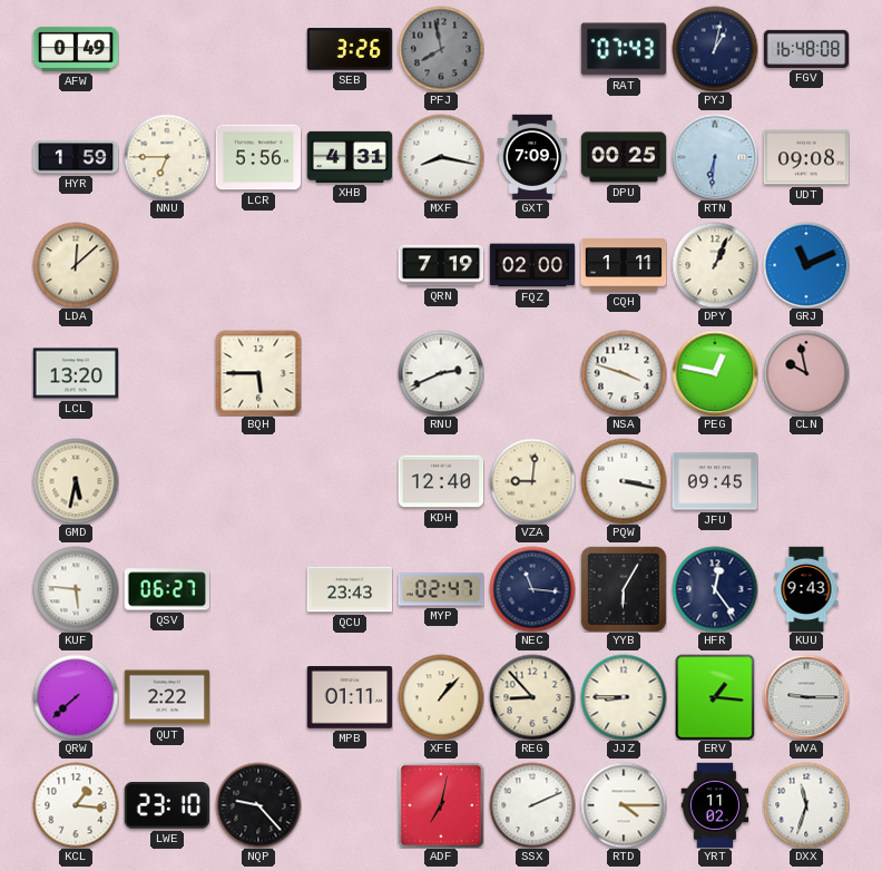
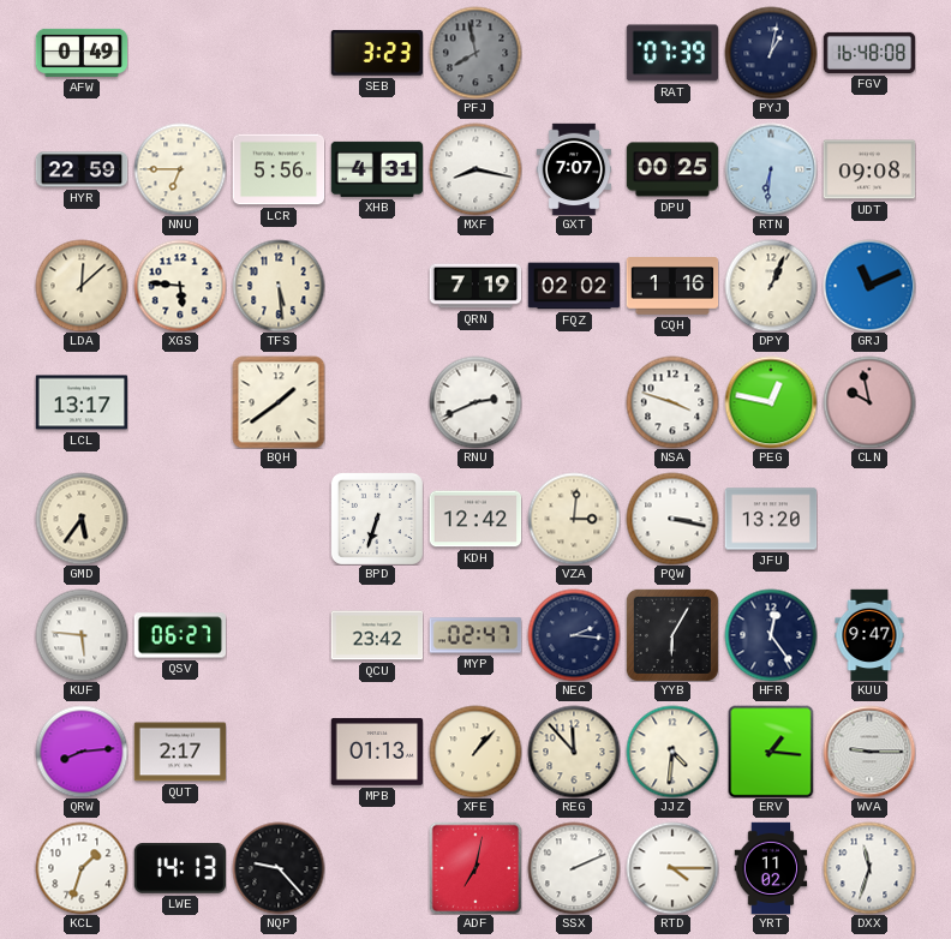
SEB: 3:26 -> 3:23
RAT: 07:43 -> 07:39
HYR: 1:59 -> 22:59
GXT: 7:09 -> 7:07
XGS: none -> 5:46
TFS: none -> 5:29
FQZ: 02:00 -> 02:02
CQH: 1:11 -> 1:16
LCL: 13:20 -> 13:17
BQH: 5:45 -> 1:39
GMD: 5:32 -> 5:36
BPD: none -> 6:33
KDH: 12:40 -> 12:42
VZA: 9:01 -> 3:01
JFU: 09:45 -> 13:20
QCU: 23:43 -> 23:42
NEC: 11:16 -> 2:16
KUU: 9:43 -> 9:47
QRW: 7:38 -> 8:14
QUT: 2:22 -> 2:17
MPB: 01:11 -> 01:13
REG: 8:53 -> 11:53
JJZ: 8:45 -> 4:31
KCL: 1:16 -> 1:33
LWE: 23:10 -> 14:13
